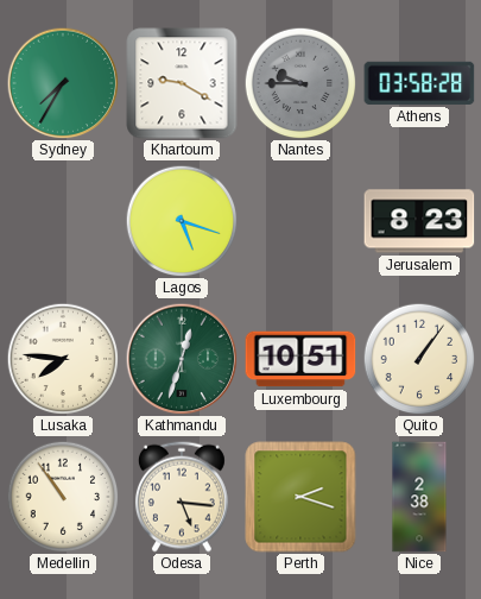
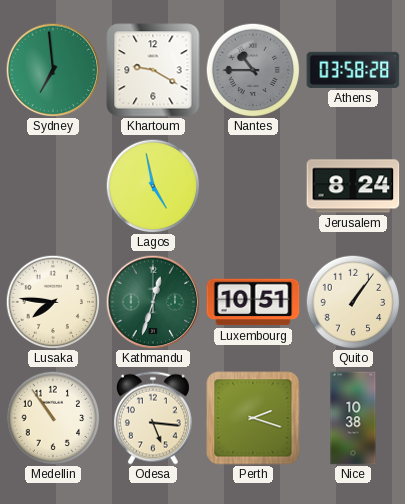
Sydney: 7:35 -> 6:59
Nantes: 9:45 -> 10:45
Lagos: 5:18 -> 4:58
Jerusalem: 8:23 -> 8:24
Nice: 2:38 -> 10:38
